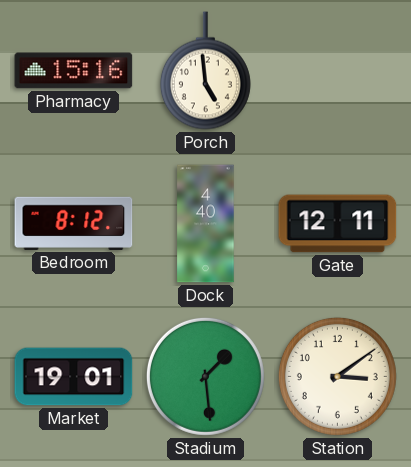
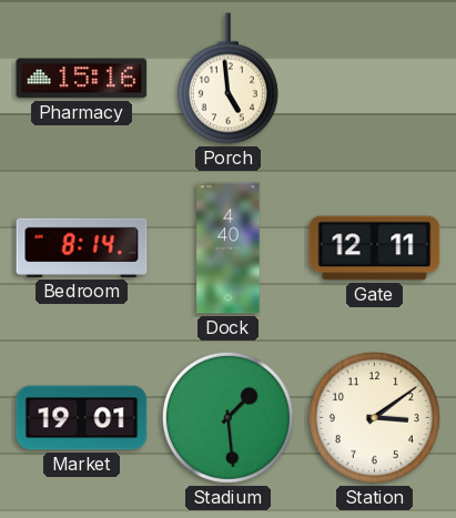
Bedroom: 8:12 -> 8:14
